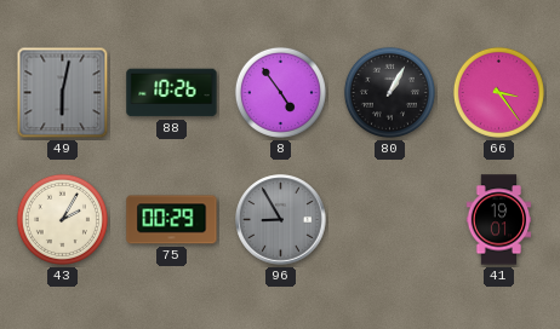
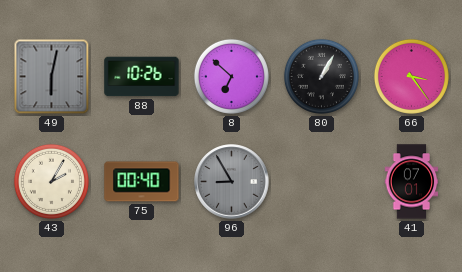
8: 4:54 -> 6:52
75: 00:29 -> 00:40
41: 19:01 -> 07:01
